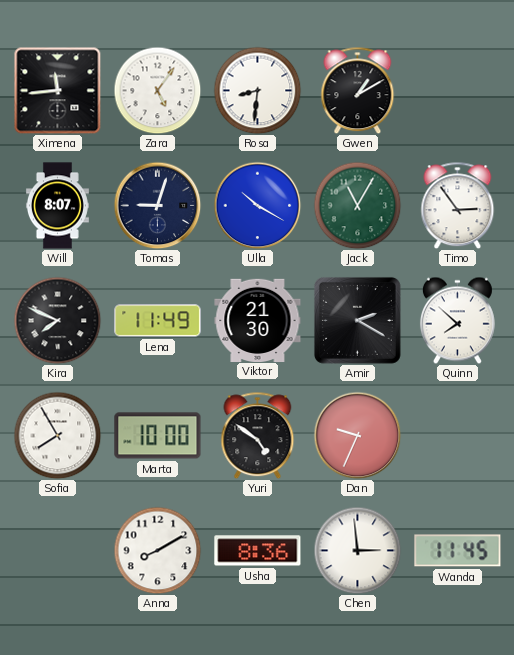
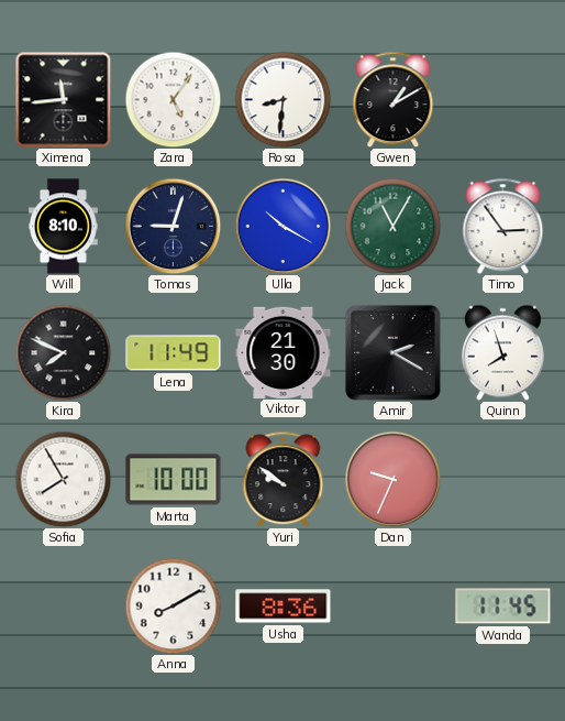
Will: 8:07 -> 8:10
Quinn: 7:52 -> 7:57
Yuri: 4:51 -> 9:51
Chen: 2:59 -> none
